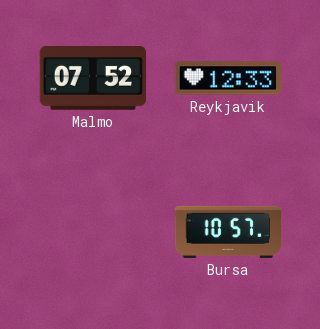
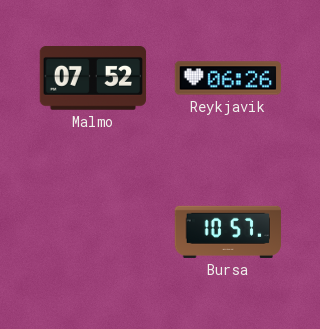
Reykjavik: 12:33 -> 06:26
